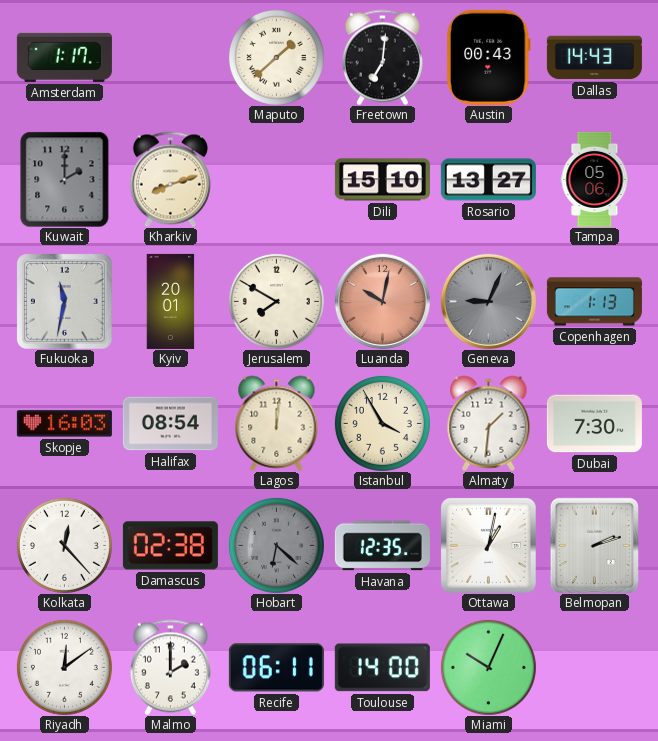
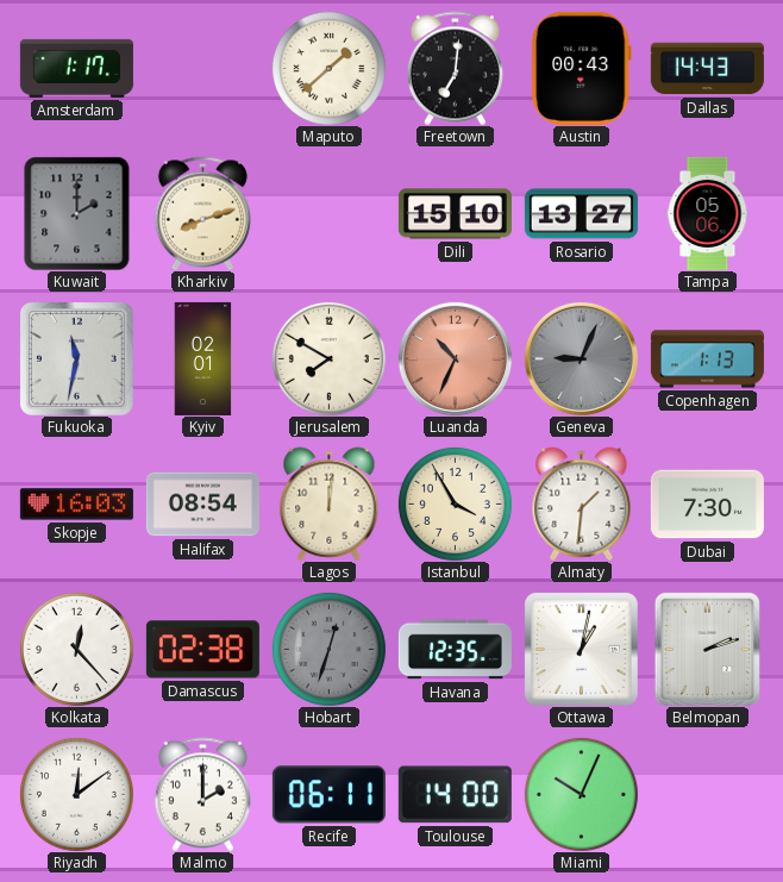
Kyiv: 20:01 -> 02:01
Luanda: 10:02 -> 10:34
Hobart: 6:22 -> 12:33
